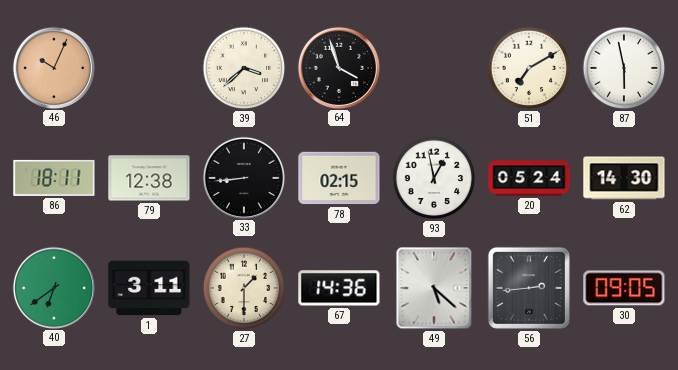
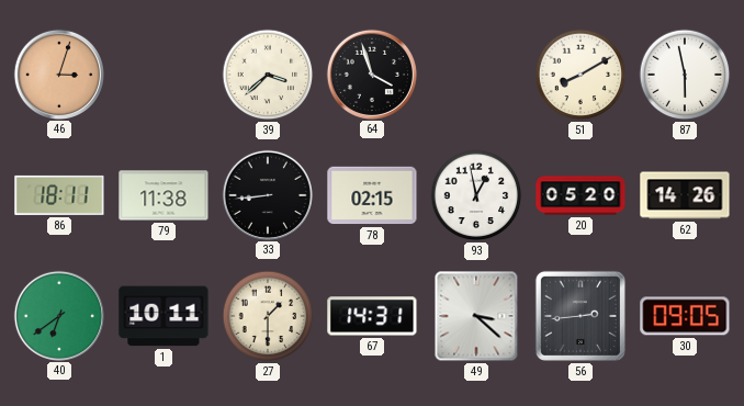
46: 10:04 -> 3:03
51: 7:10 -> 8:10
79: 12:38 -> 11:38
20: 05:24 -> 05:20
62: 14:30 -> 14:26
1: 3:11 -> 10:11
67: 14:36 -> 14:31
49: 5:22 -> 3:22
